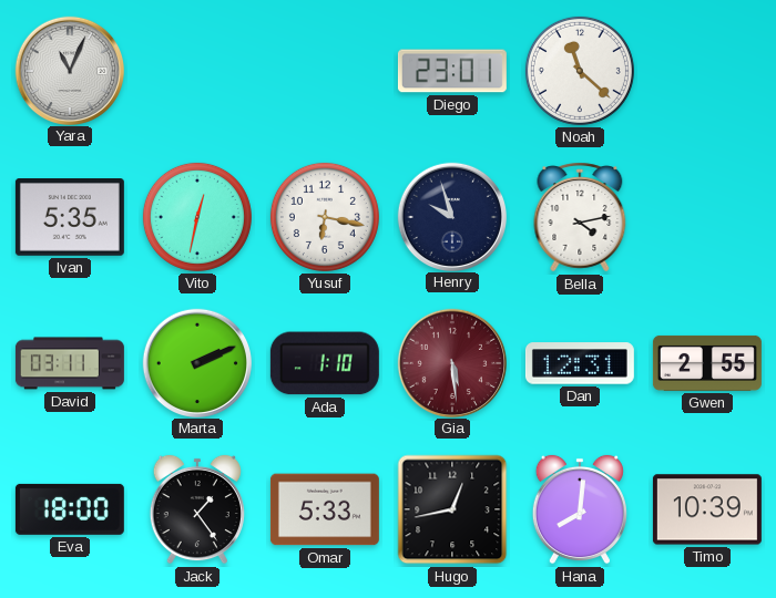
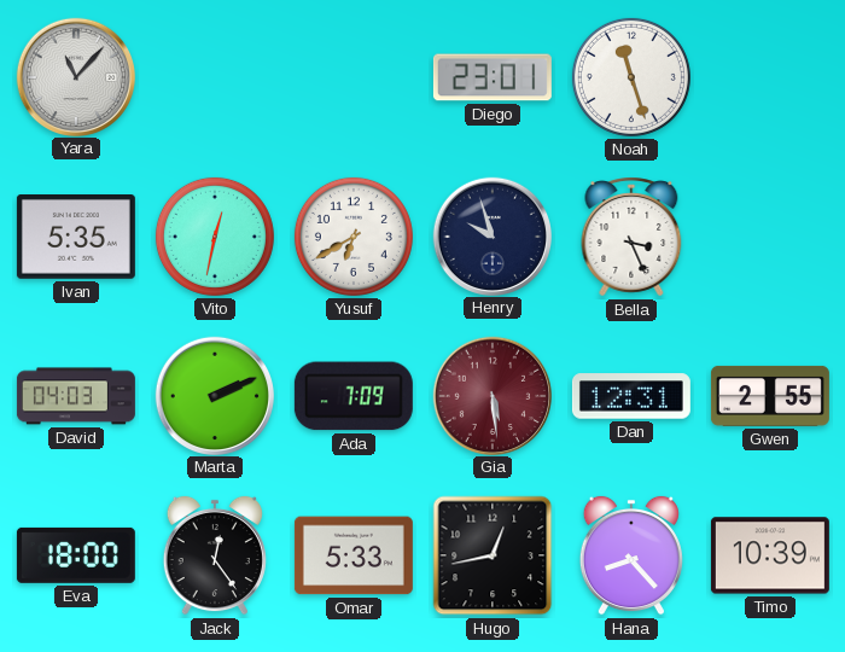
Yara: 11:04 -> 11:07
Noah: 11:22 -> 11:27
Yusuf: 6:17 -> 6:40
Bella: 4:13 -> 3:26
David: 03:11 -> 04:03
Ada: 1:10 -> 7:09
Jack: 1:24 -> 12:24
Hana: 8:01 -> 8:23
